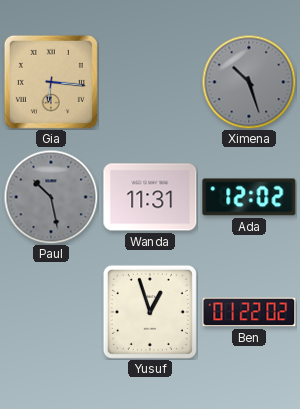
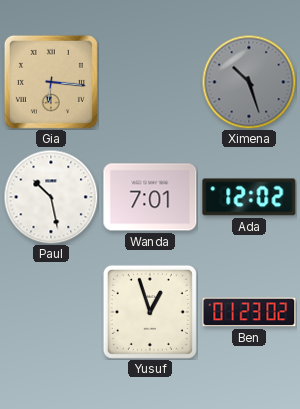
Paul dial: grey -> white
Wanda: 11:31 -> 7:01
Ben: 01:22 -> 01:23
